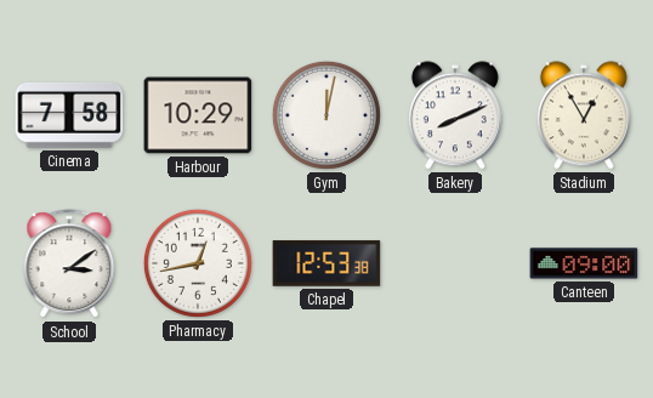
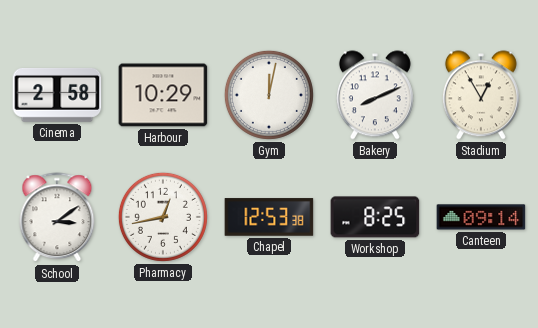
Cinema: 7:58 -> 2:58
Workshop: none -> 8:25
Canteen: 09:00 -> 09:14
